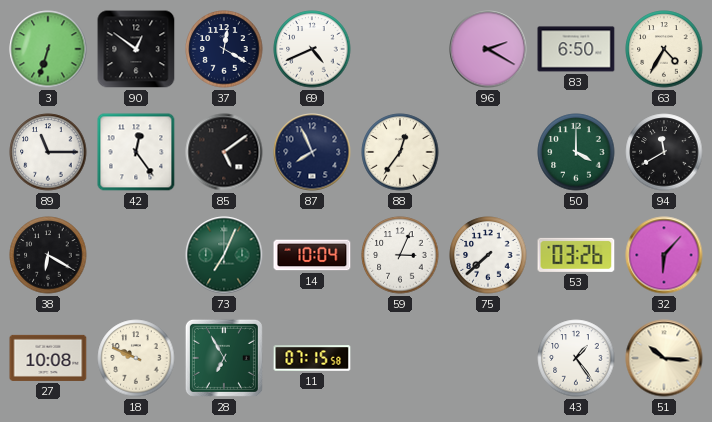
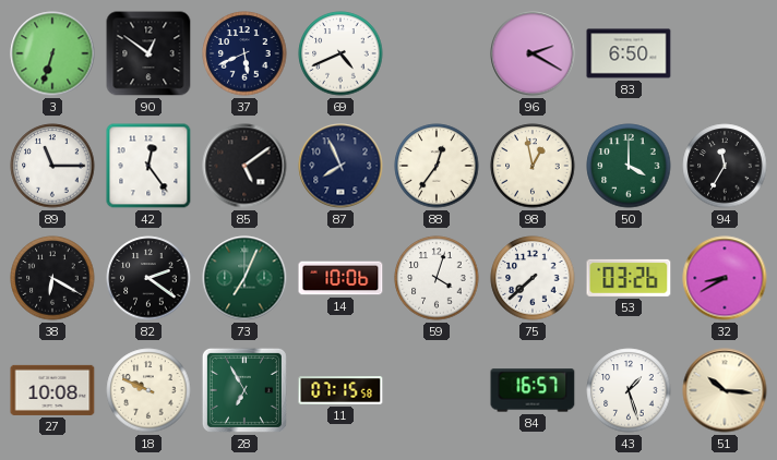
37: 12:20 -> 5:41
63: 4:35 -> none
98: none -> 12:58
94: 11:40 -> 11:35
82: none -> 2:21
14: 10:04 -> 10:06
59: 3:04 -> 4:03
32: 6:07 -> 8:40
84: none -> 16:57
43: 1:24 -> 1:27
